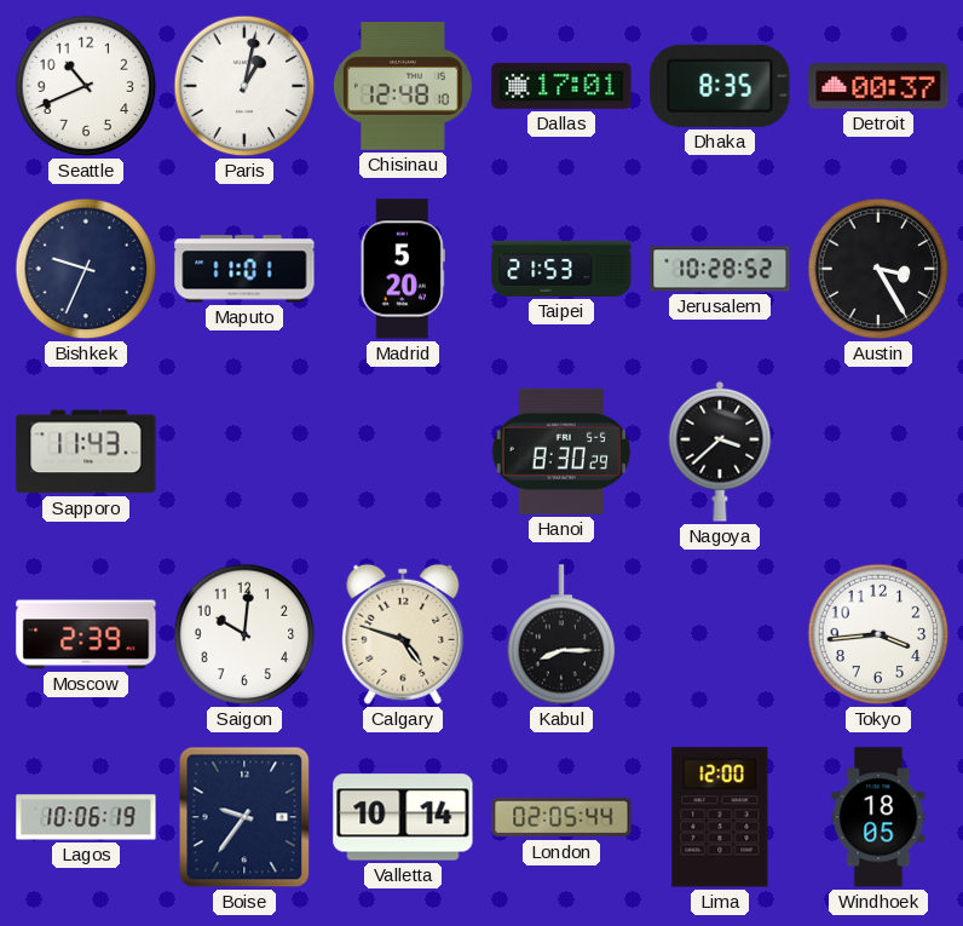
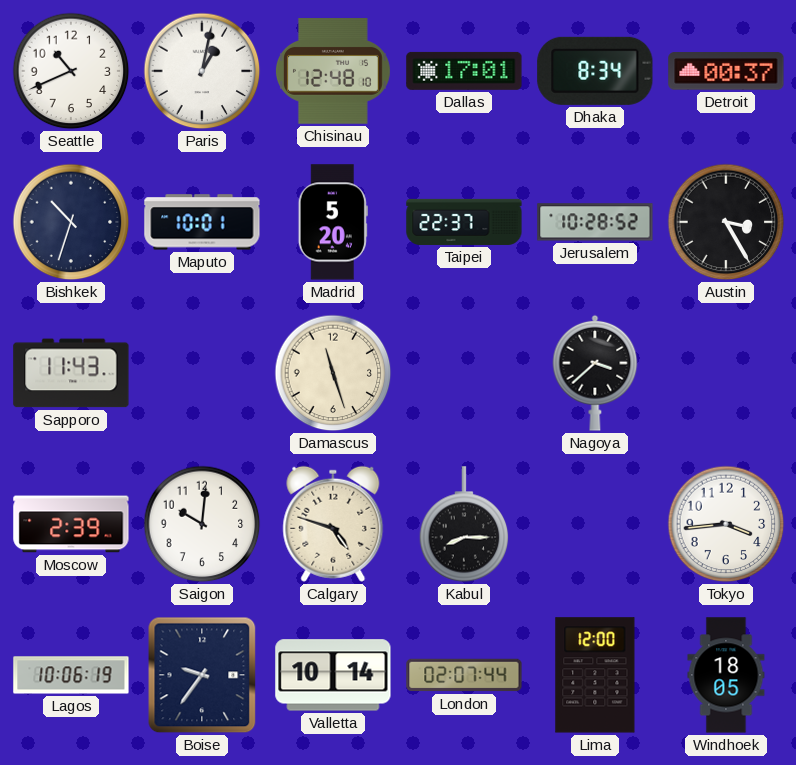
Dhaka: 8:35 -> 8:34
Bishkek: 9:34 -> 10:33
Maputo: 11:01 -> 10:01
Taipei: 21:53 -> 22:37
Damascus: none -> 11:27
Hanoi: 8:30 -> none
London: 02:05 -> 02:07
